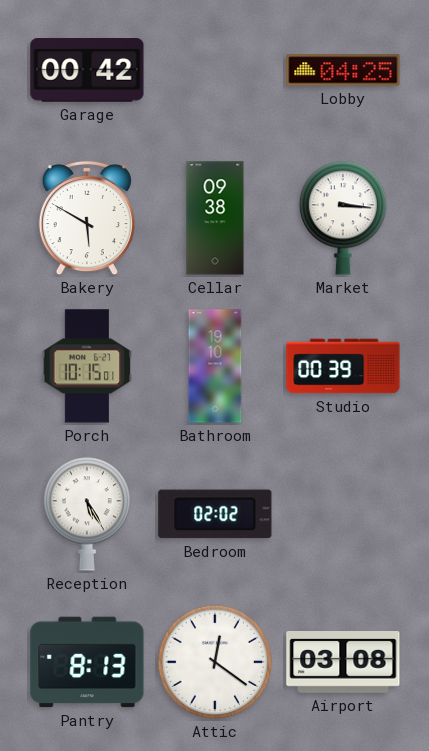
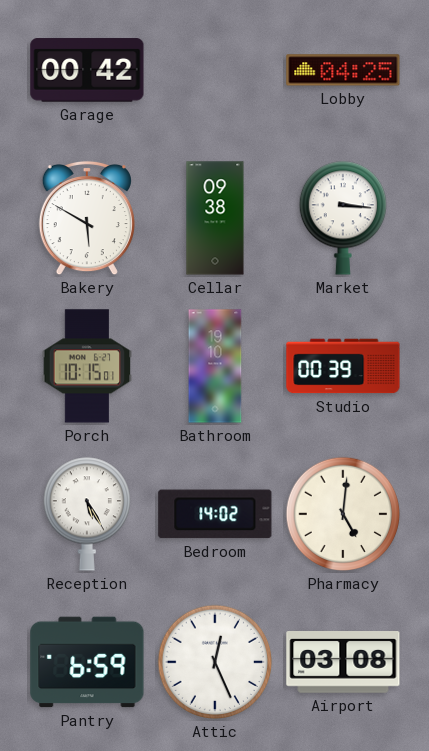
Bedroom: 02:02 -> 14:02
Pharmacy: none -> 5:01
Pantry: 8:13 -> 6:59
Attic: 12:21 -> 12:26
